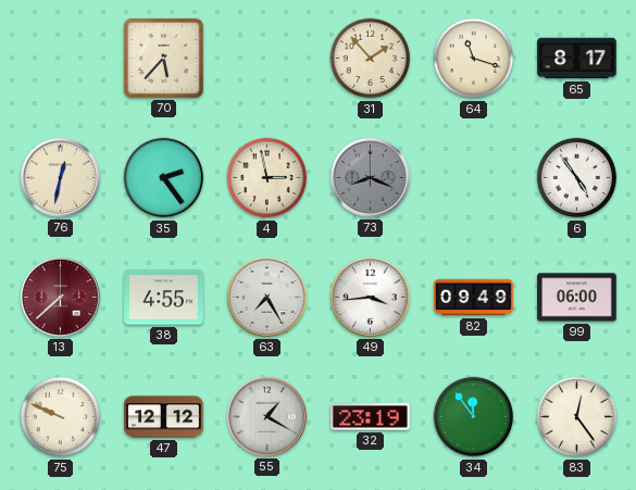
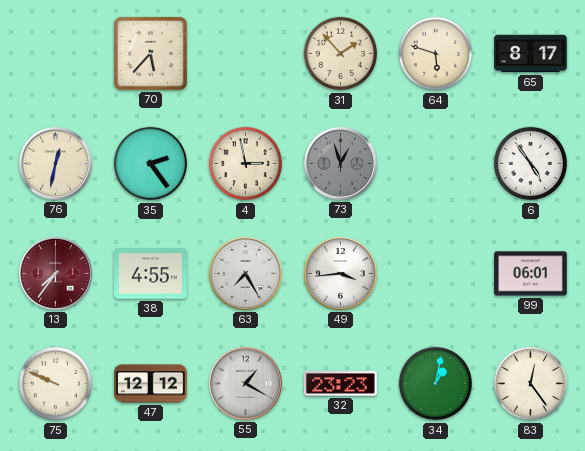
64: 11:18 -> 5:48
73: 8:19 -> 12:57
13: 7:38 -> 7:36
82: 09:49 -> none
99: 06:00 -> 06:01
32: 23:19 -> 23:23
34: 11:54 -> 1:02
